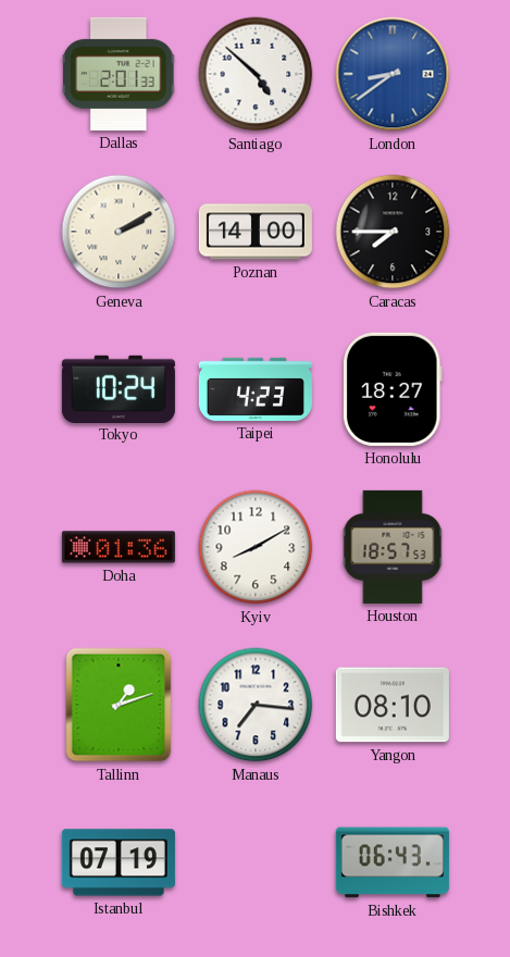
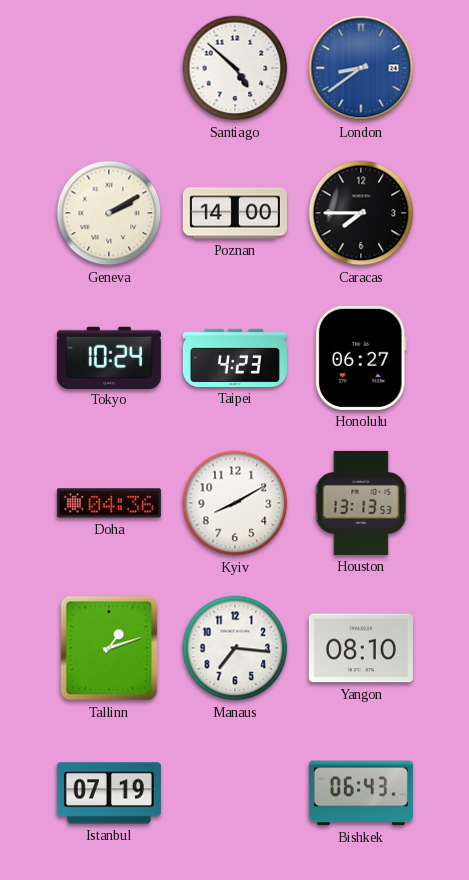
Dallas: 2:01 -> none
Honolulu: 18:27 -> 06:27
Doha: 01:36 -> 04:36
Houston: 18:57 -> 13:13
